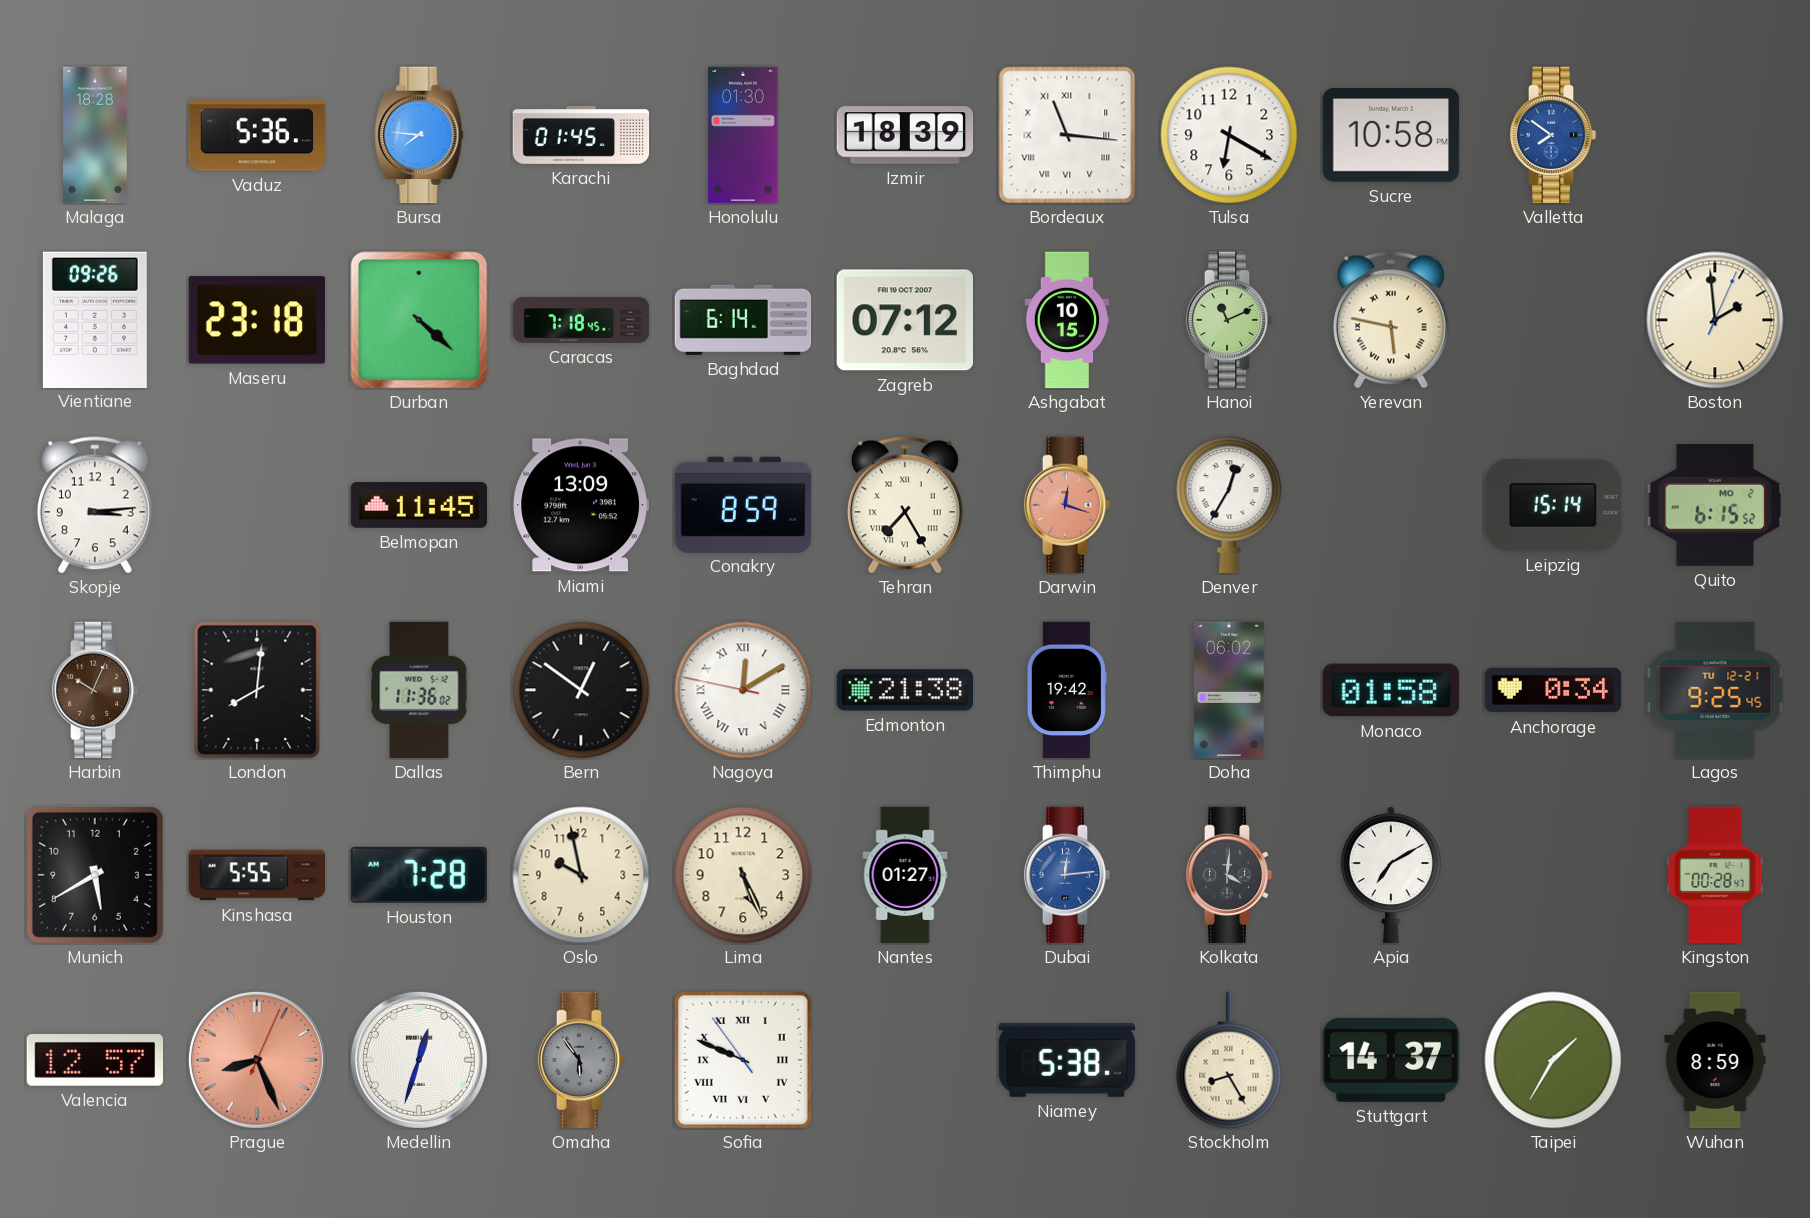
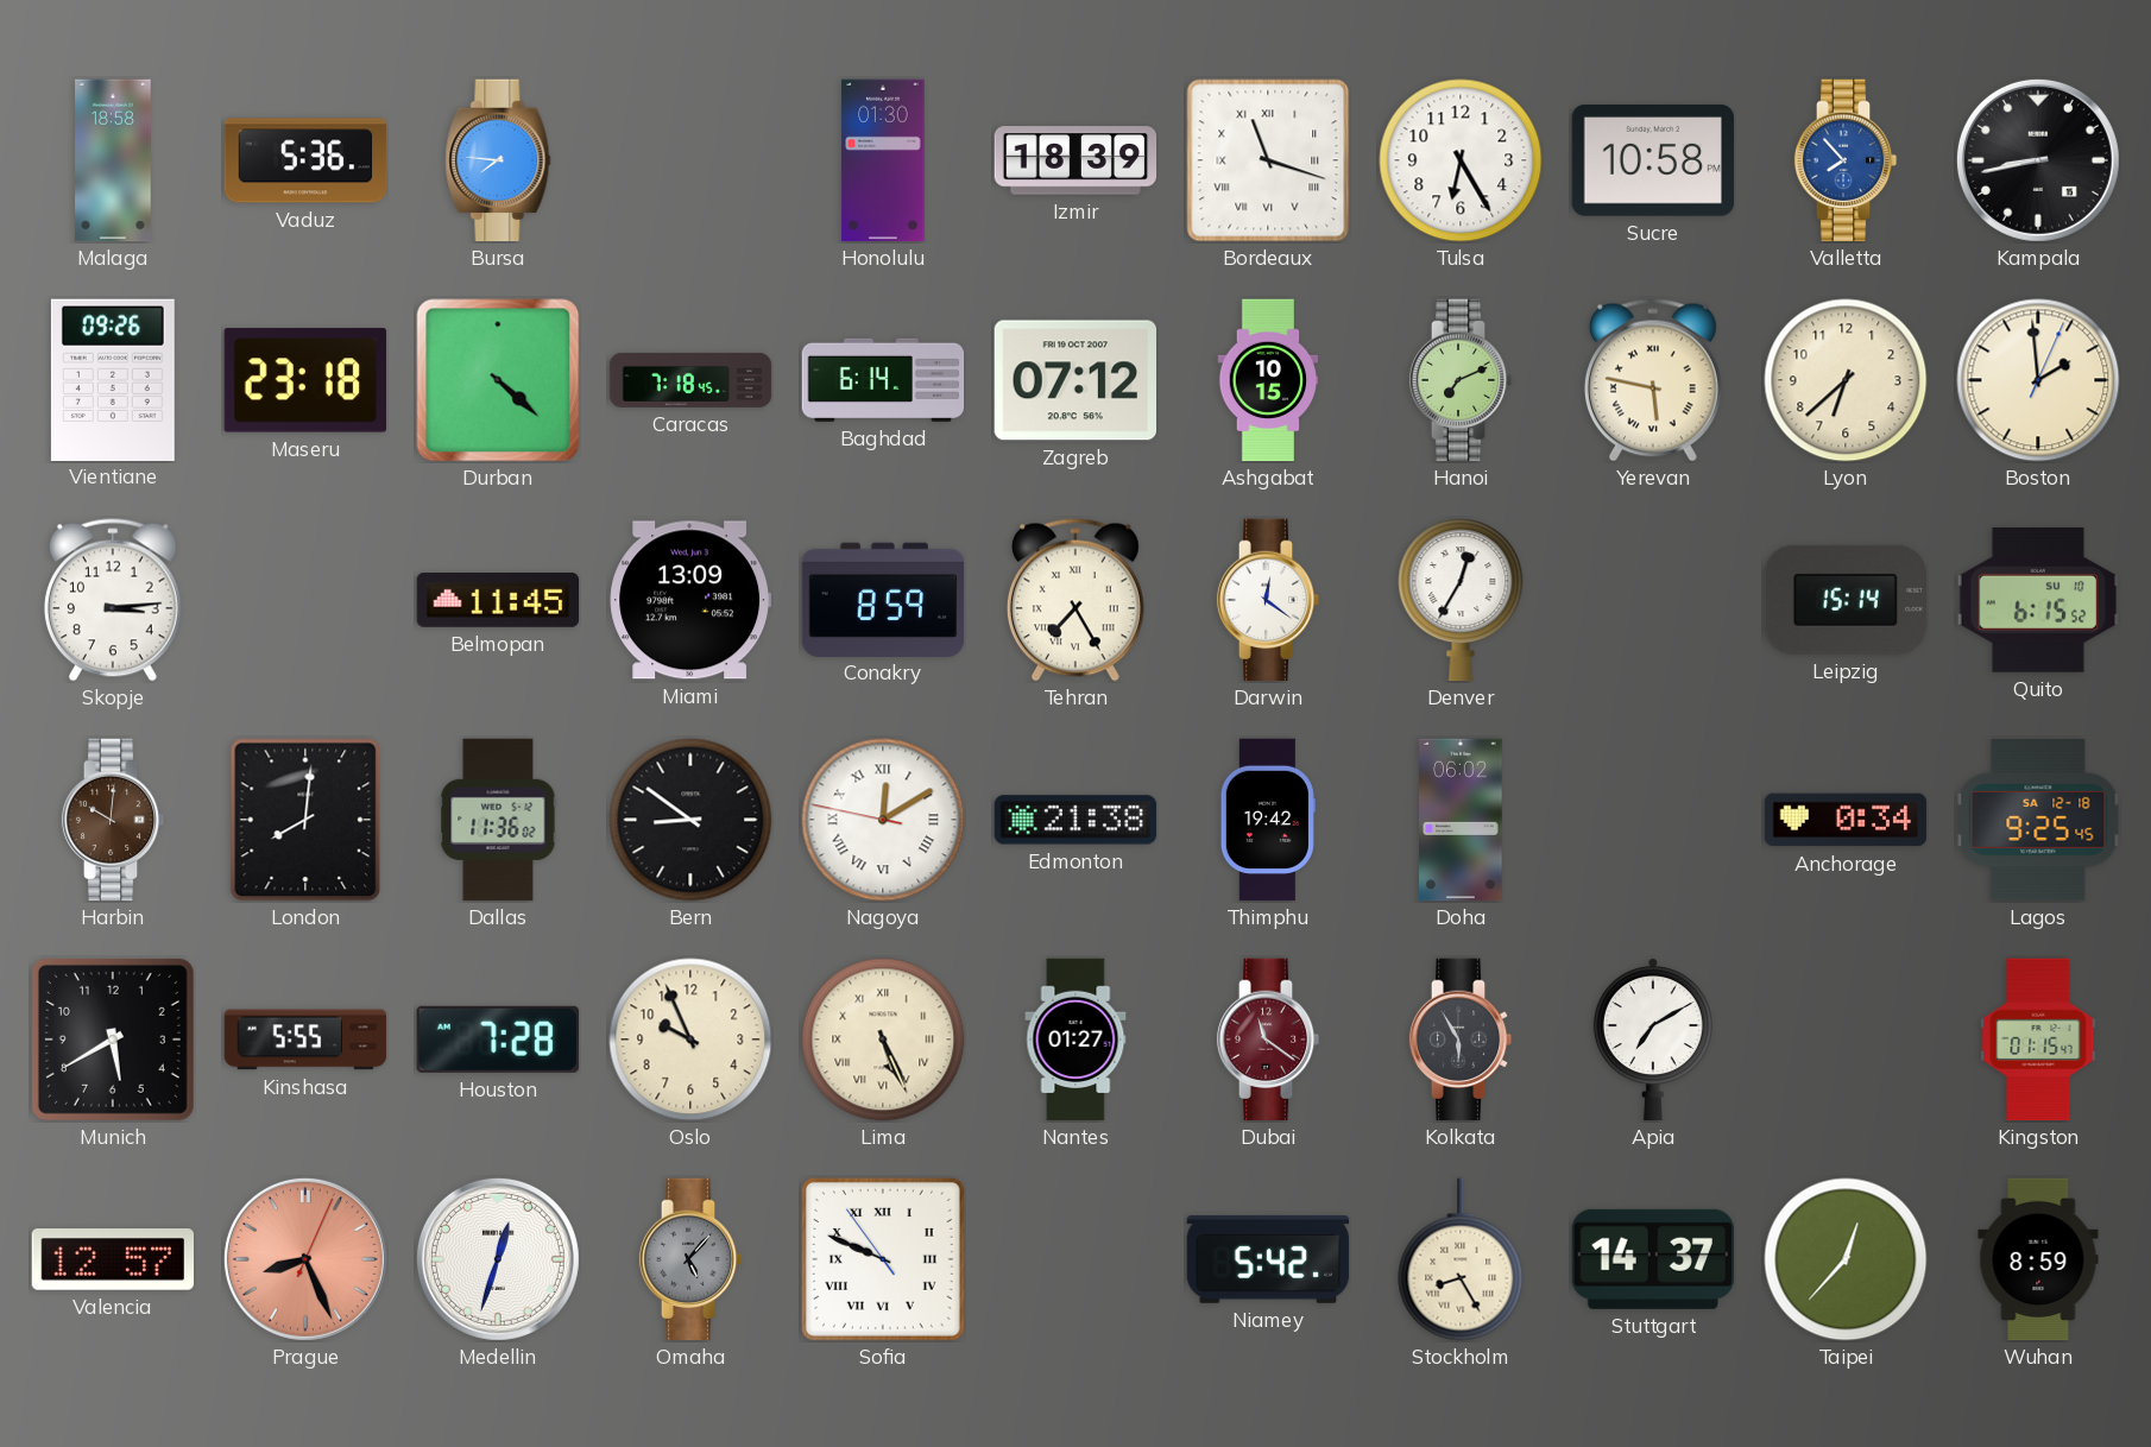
Malaga: 18:28 -> 18:58
Karachi: 01:45 -> none
Bordeaux: 11:16 -> 11:18
Tulsa: 6:20 -> 6:25
Valletta: 7:51 -> 7:53
Kampala: none -> 8:43
Hanoi: 11:11 -> 7:11
Lyon: none -> 6:38
Darwin: 12:18 -> 12:21
Darwin dial: salmon -> white
Quito date: MO 2 -> SU 10
Harbin: 10:04 -> 10:01
Bern: 12:51 -> 8:51
Monaco: 01:58 -> none
Lagos date: TU 12-21 -> SA 12-18
Oslo: 9:58 -> 9:56
Lima numerals: Arabic -> Roman
Dubai: 12:14 -> 11:21
Dubai dial: blue -> burgundy
Kolkata: 4:01 -> 5:55
Kingston: 00:28 -> 01:15
Omaha: 5:54 -> 5:07
Niamey: 5:38 -> 5:42
Taipei: 1:35 -> 12:37
